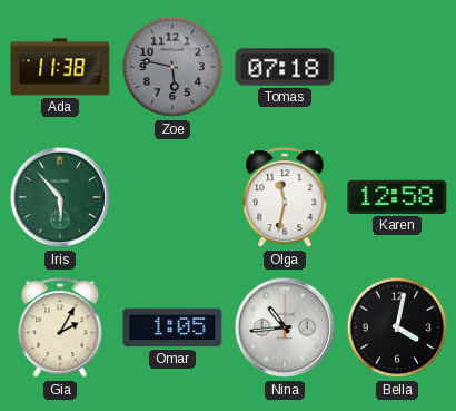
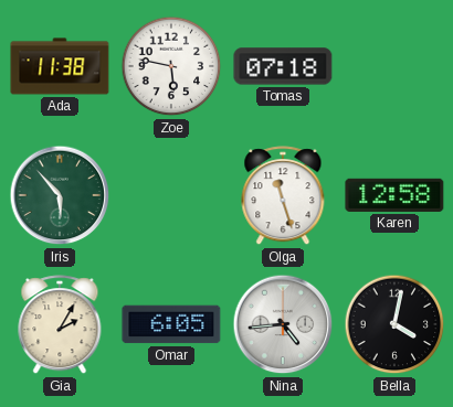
Zoe dial: grey -> white
Olga: 11:32 -> 11:27
Omar: 1:05 -> 6:05
Nina: 10:44 -> 4:44
